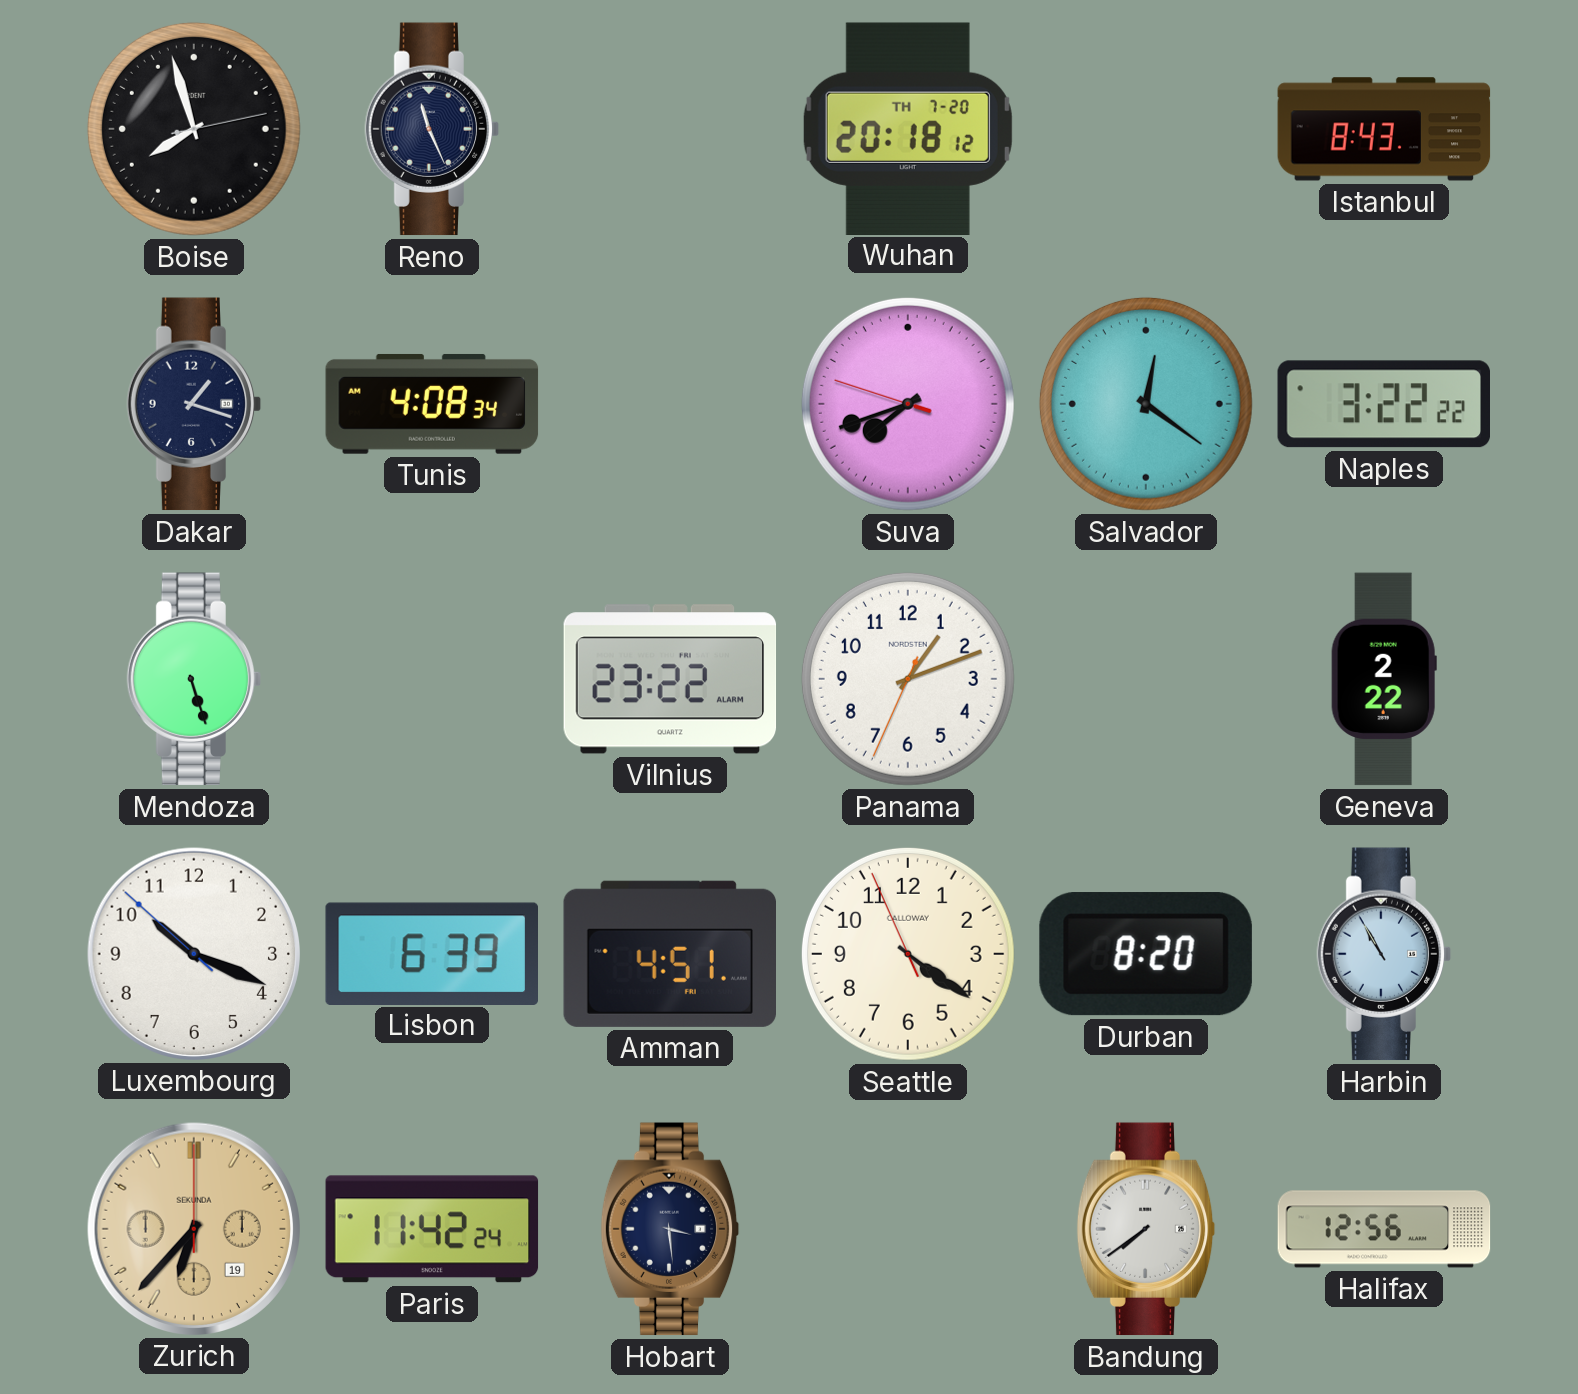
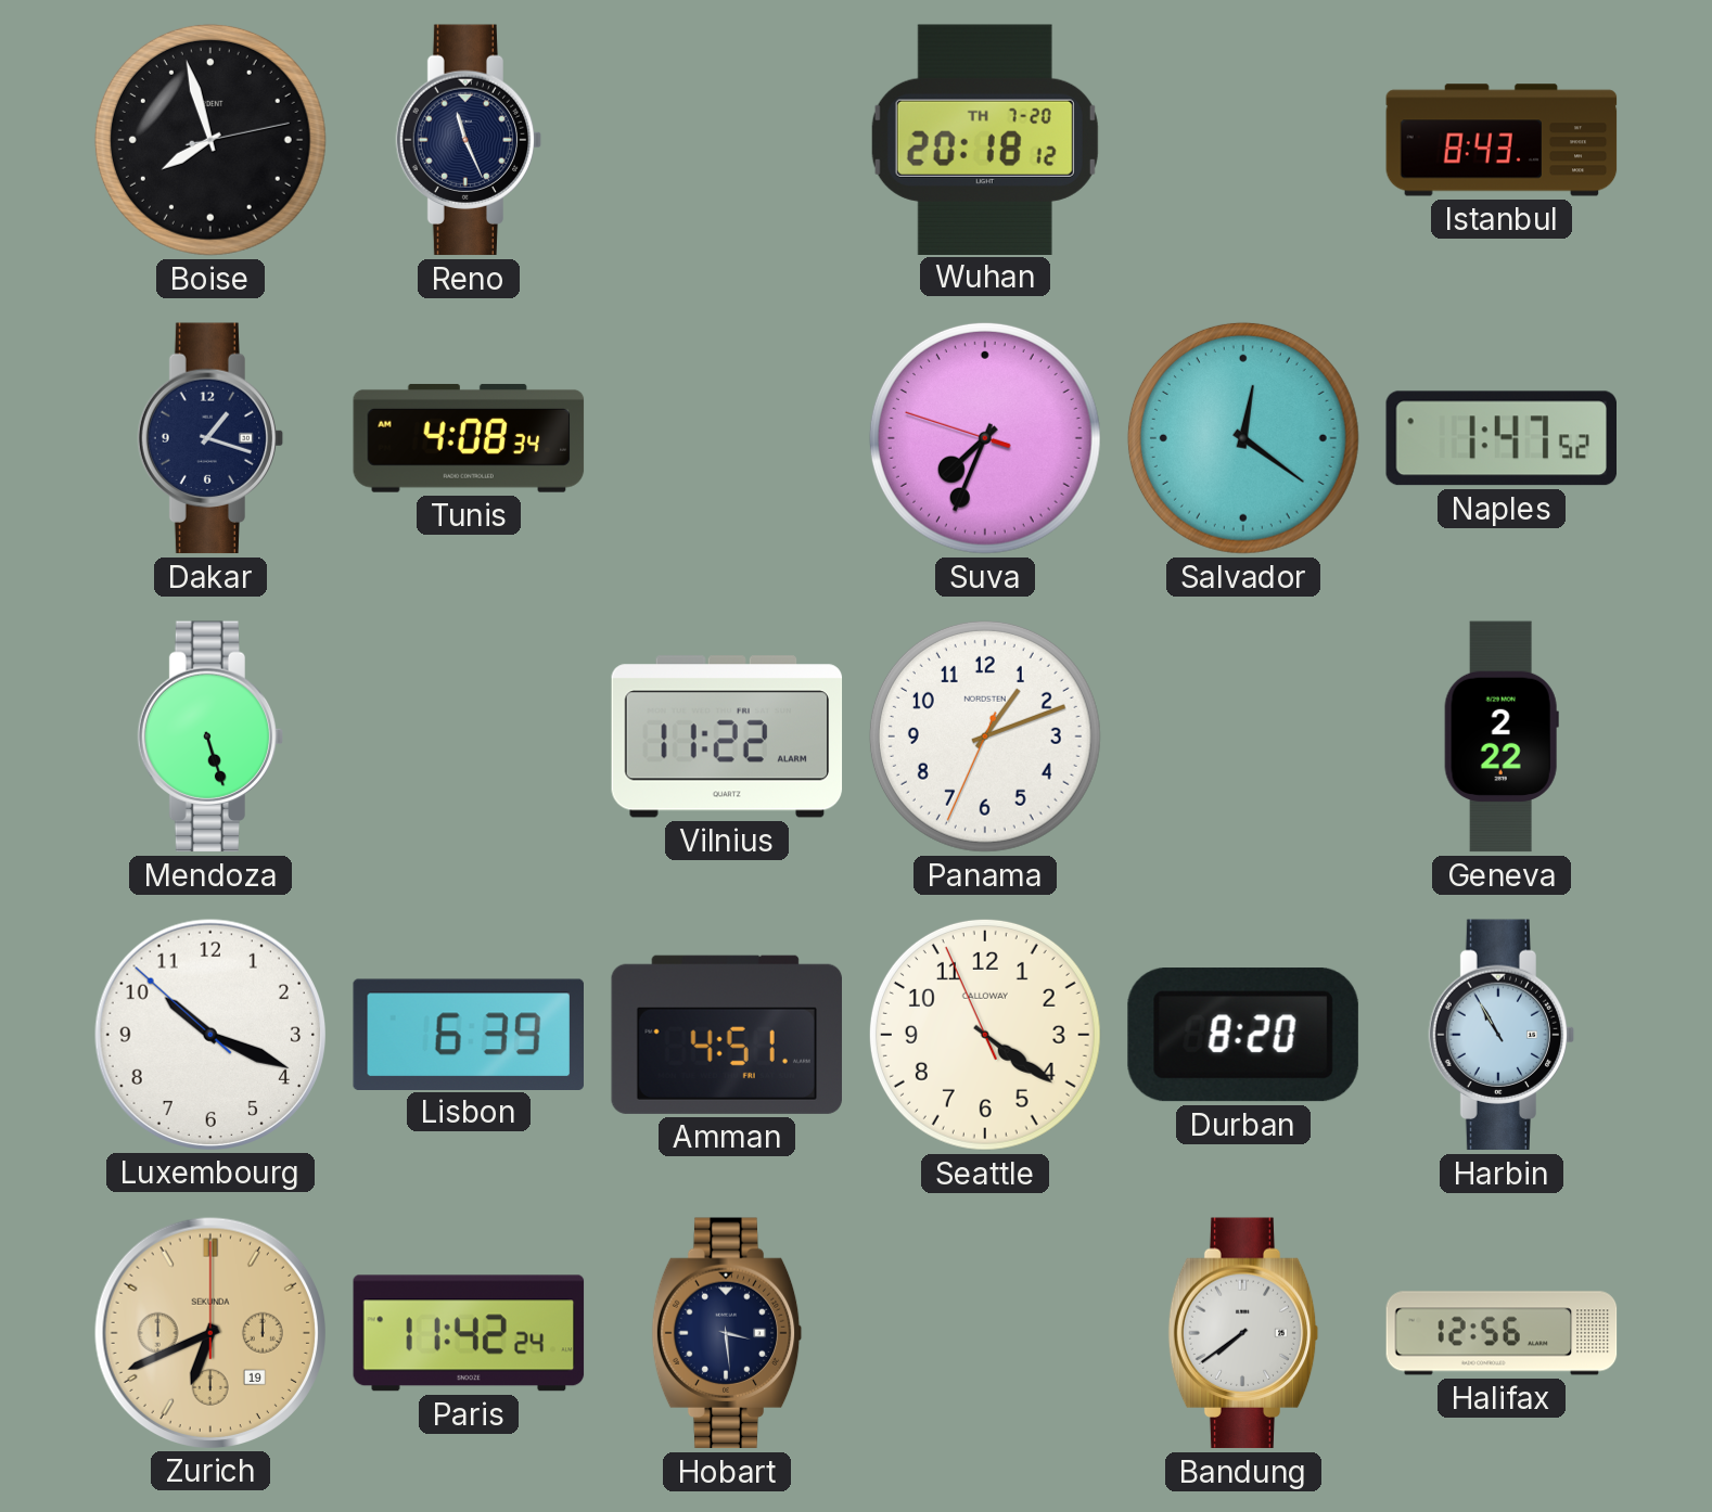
Suva: 7:41 -> 7:33
Naples: 3:22 -> 1:47
Vilnius: 23:22 -> 11:22
Zurich: 6:37 -> 6:41
